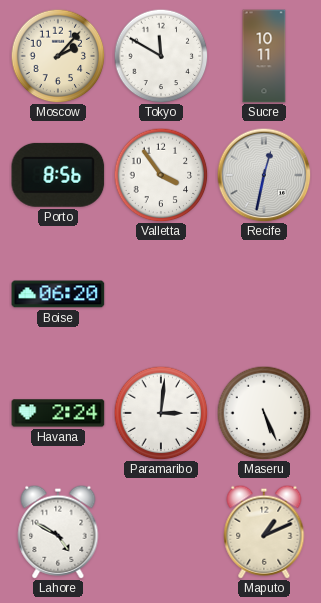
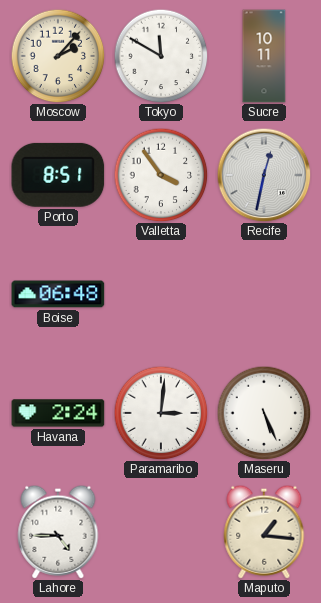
Porto: 8:56 -> 8:51
Boise: 06:20 -> 06:48
Lahore: 4:50 -> 4:45
Maputo: 1:11 -> 1:16
